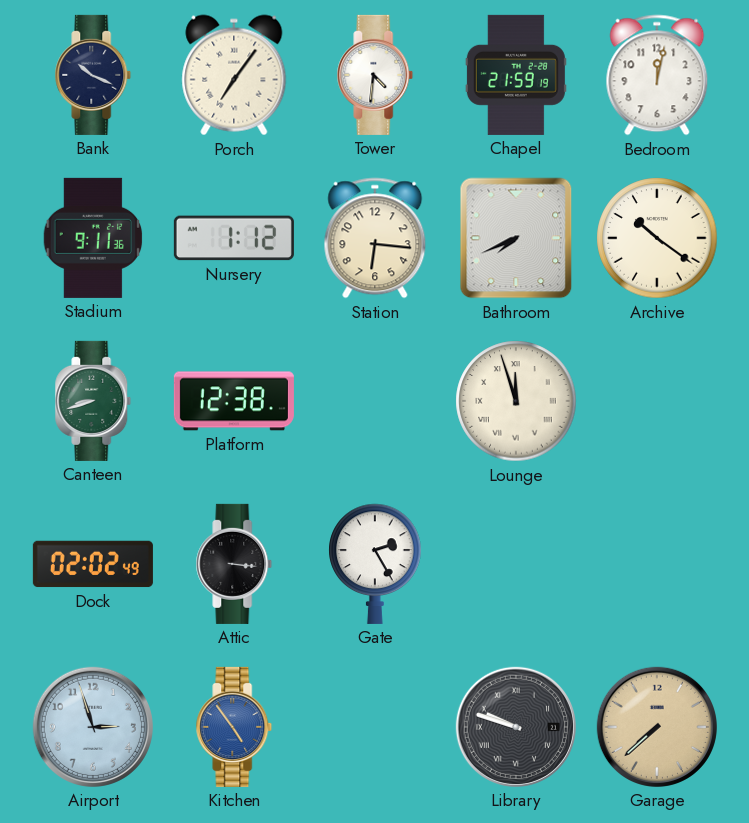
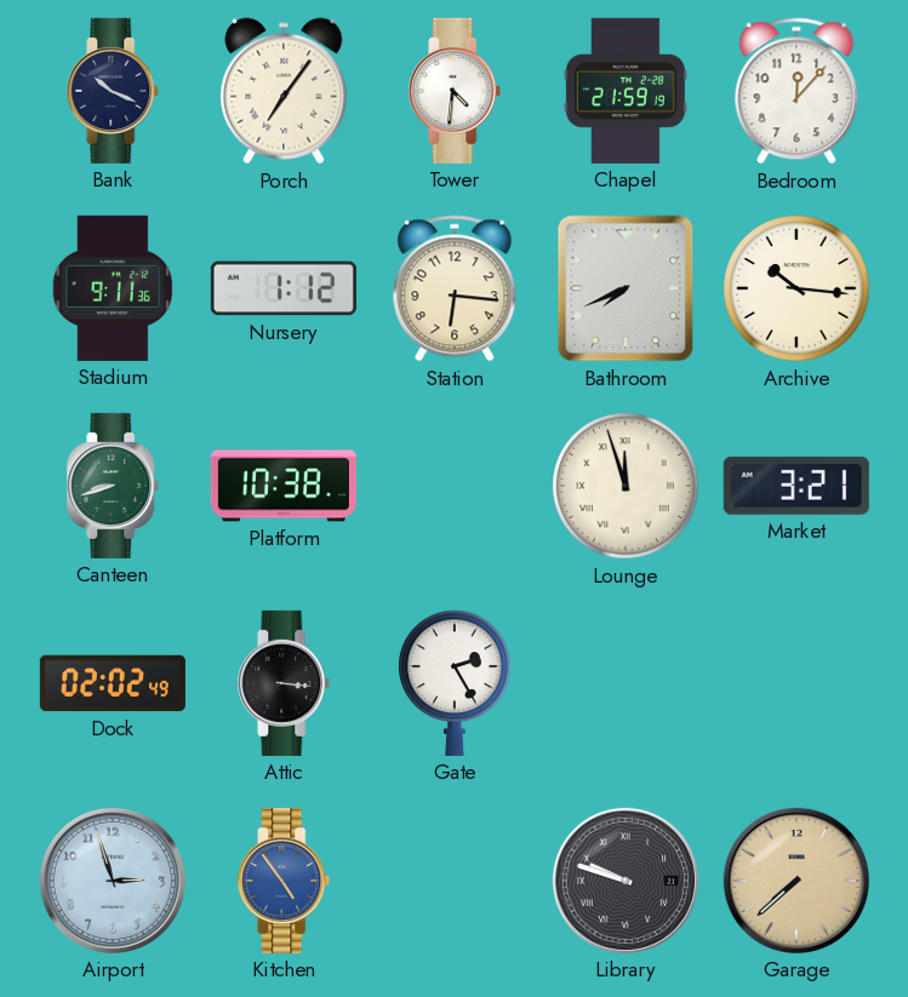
Bedroom: 12:02 -> 12:07
Archive: 10:21 -> 10:16
Platform: 12:38 -> 10:38
Market: none -> 3:21
